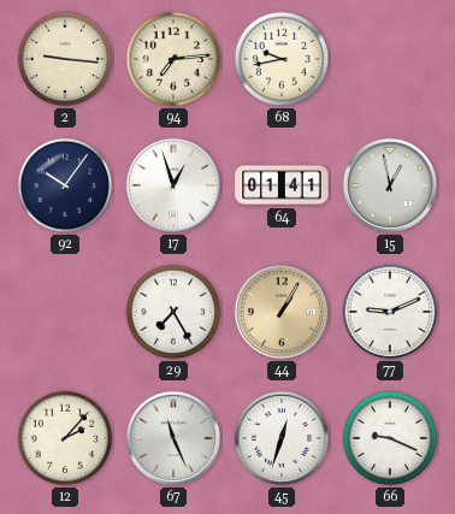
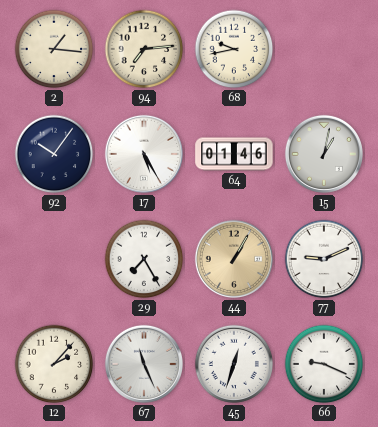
2: 9:16 -> 1:16
17: 12:57 -> 5:25
64: 01:41 -> 01:46
15: 12:58 -> 1:02
